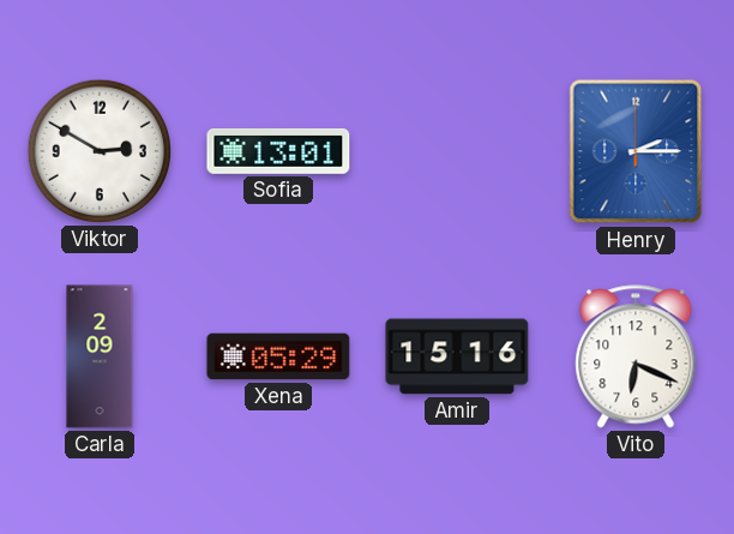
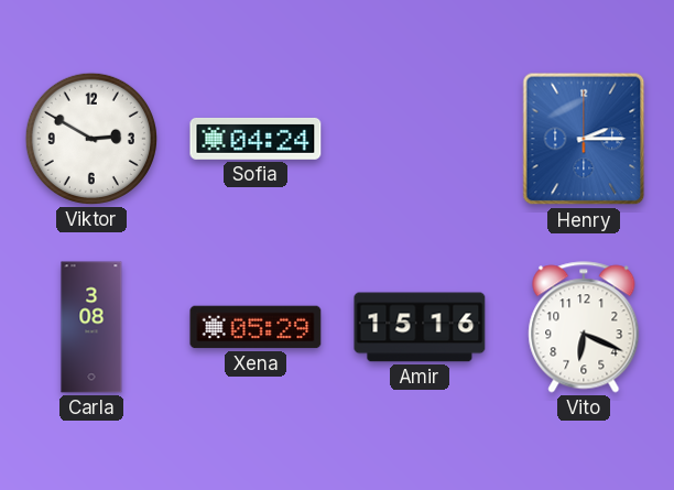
Sofia: 13:01 -> 04:24
Carla: 2:09 -> 3:08
